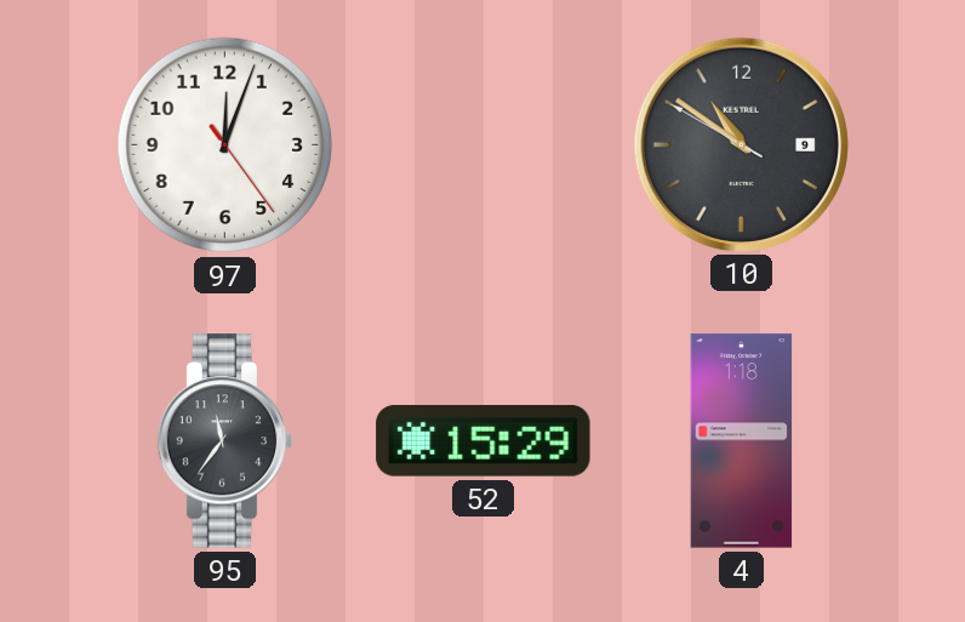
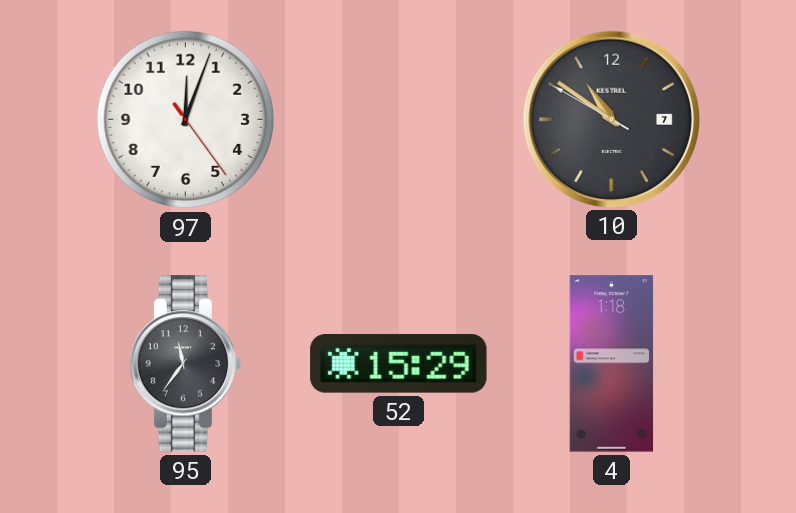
10 date: 9 -> 7
